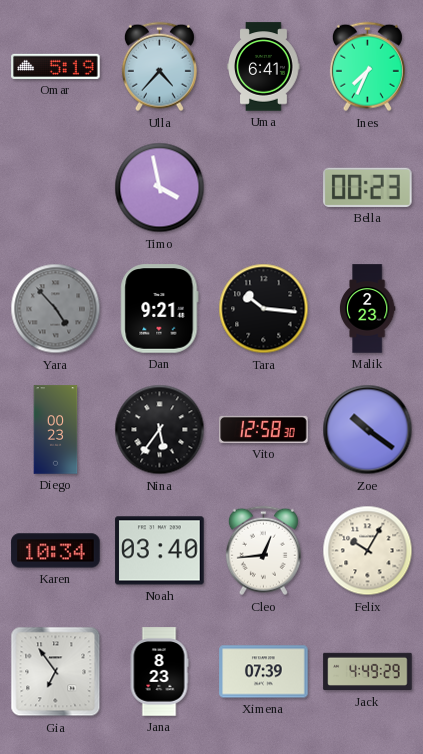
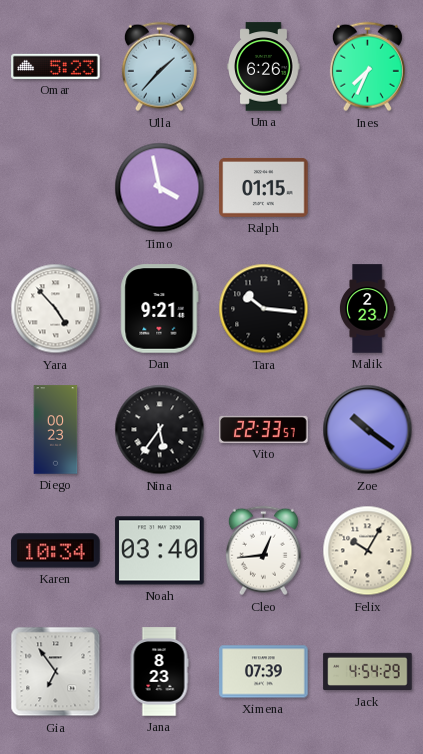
Omar: 5:19 -> 5:23
Ulla: 4:37 -> 1:37
Uma: 6:41 -> 6:26
Ralph: none -> 01:15
Bella: 00:23 -> none
Yara dial: grey -> white
Vito: 12:58 -> 22:33
Jack: 4:49 -> 4:54
